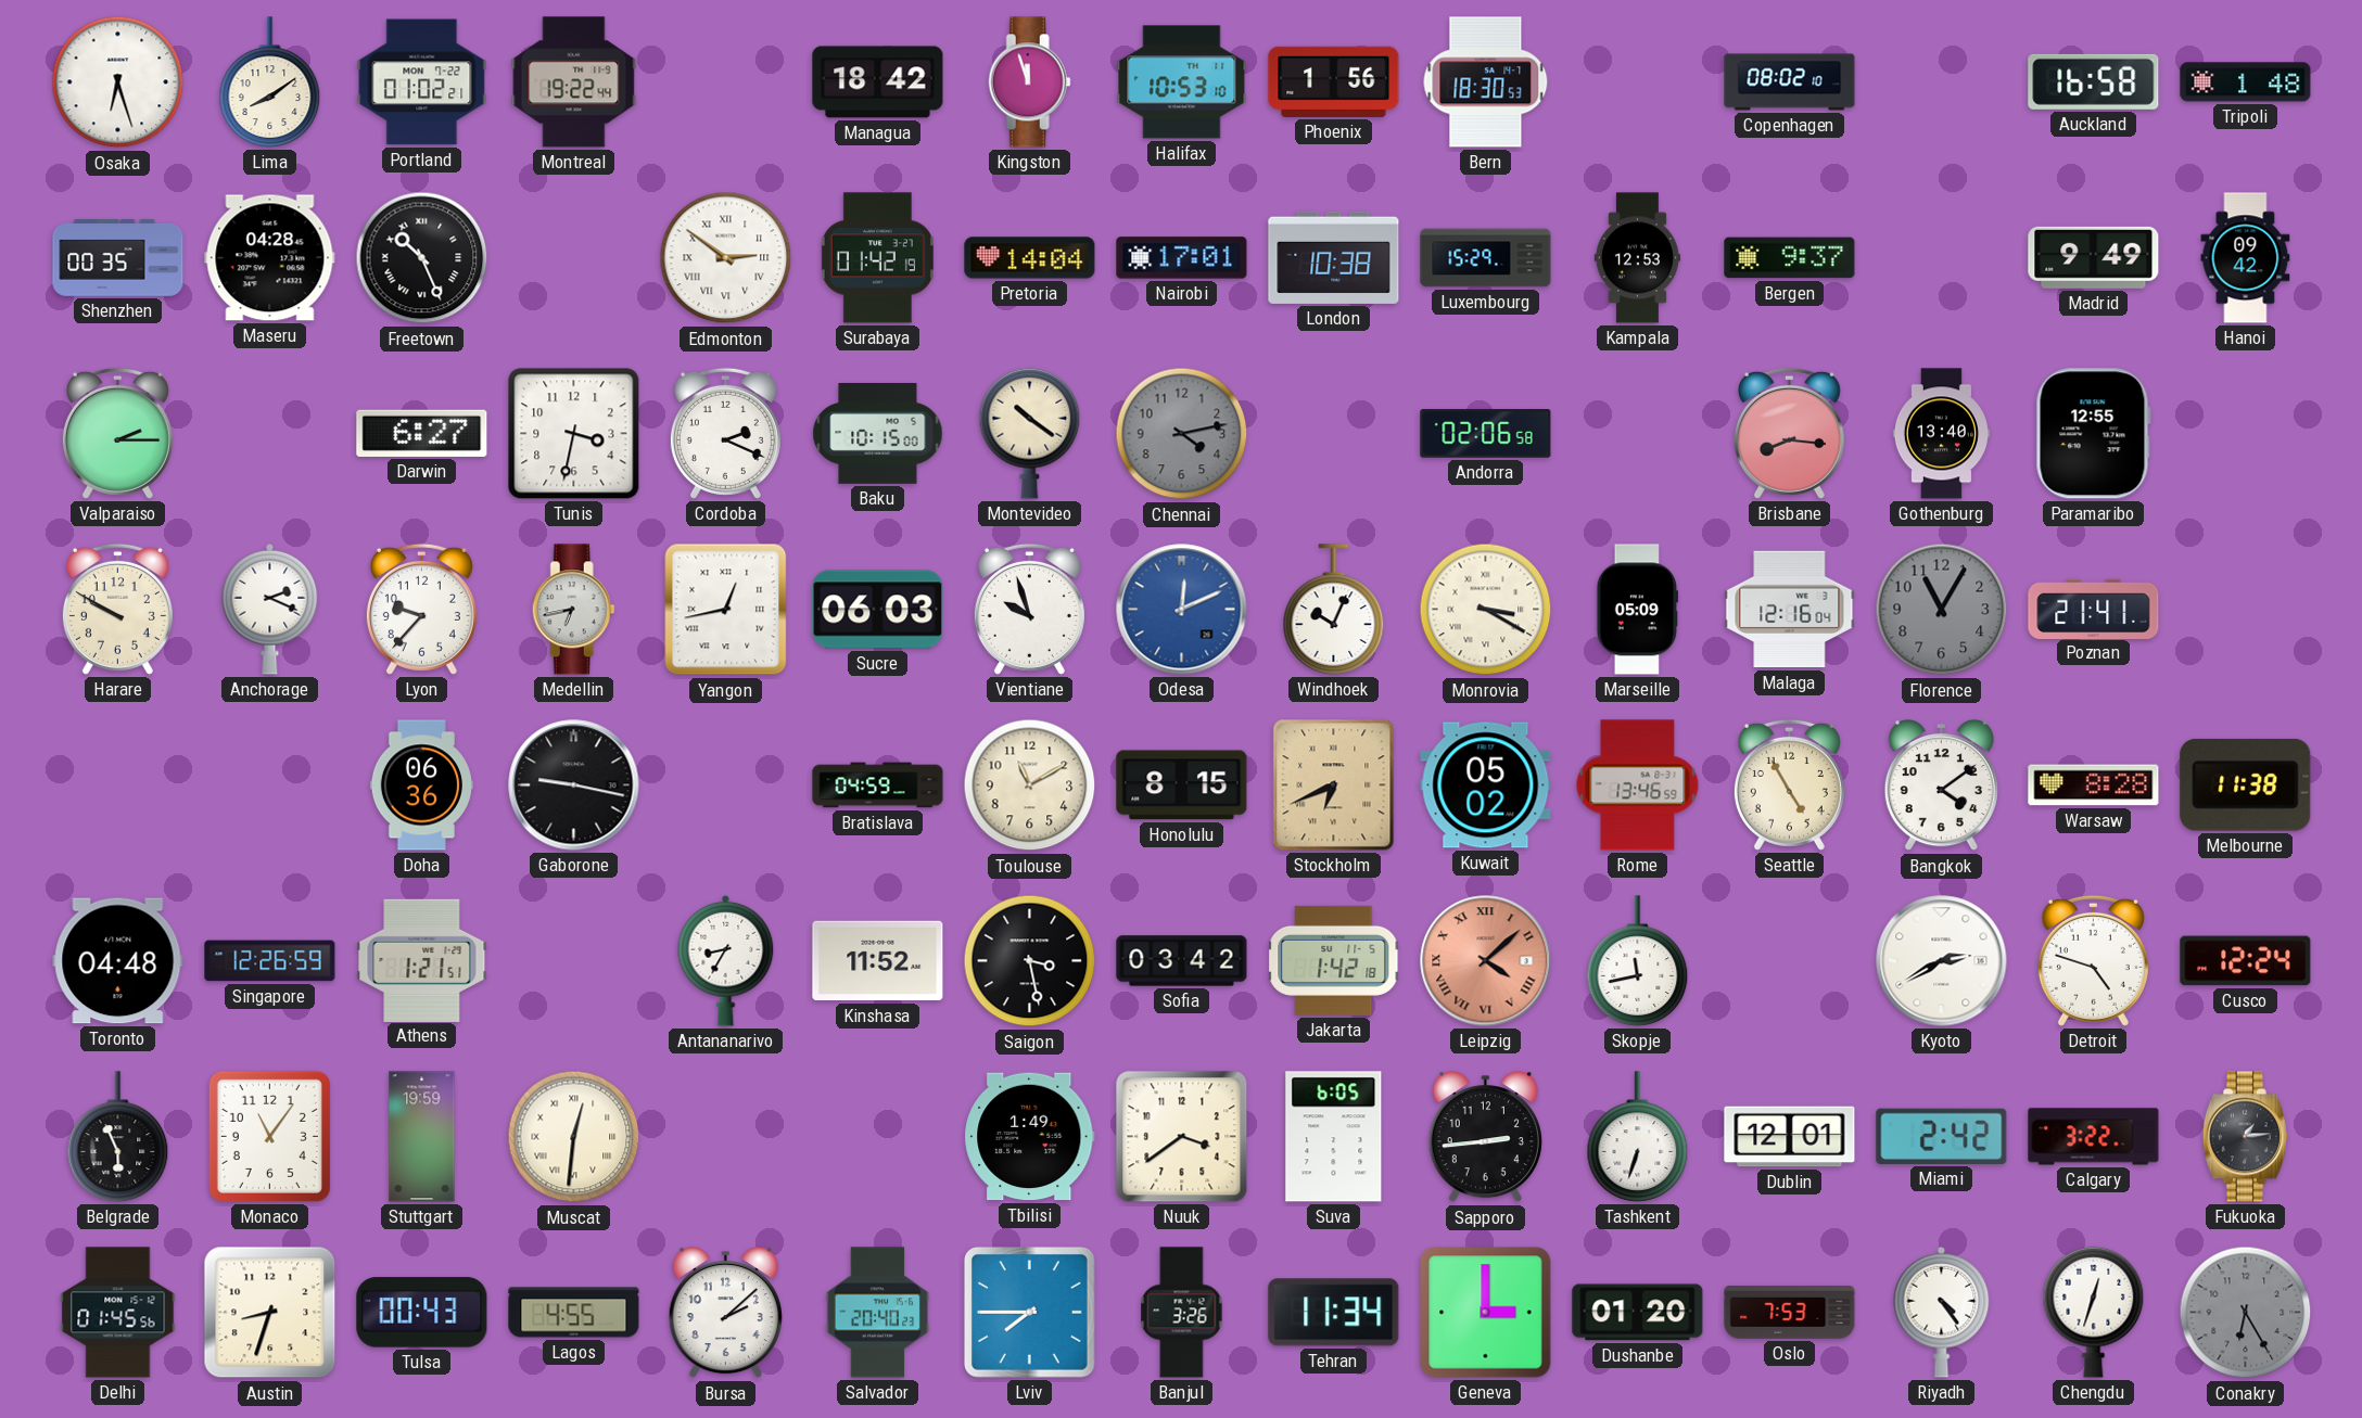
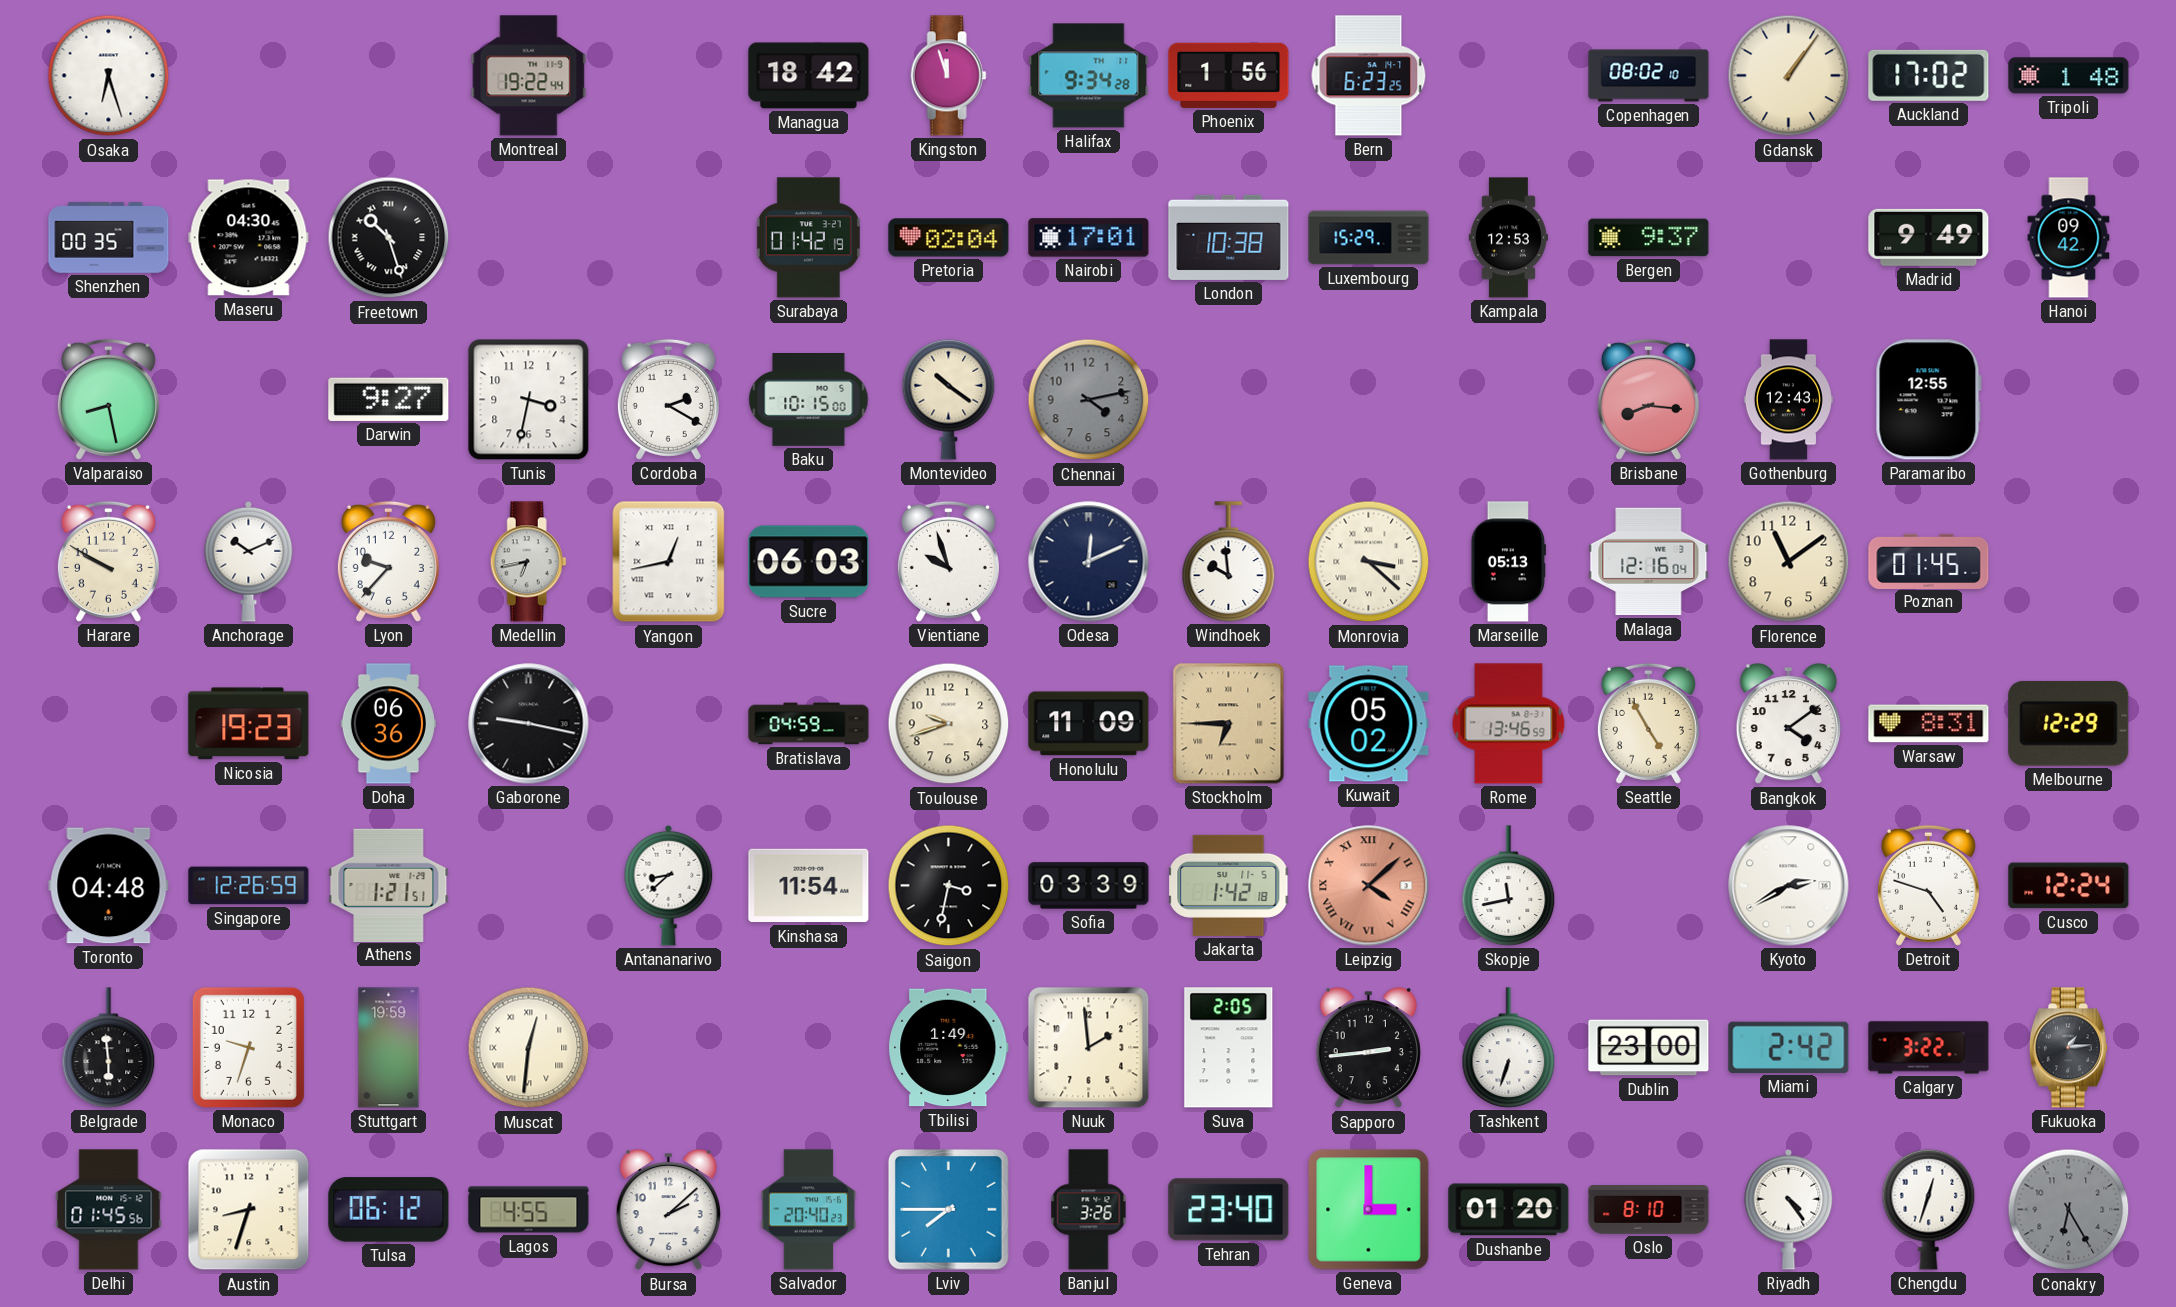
Lima: 8:09 -> none
Portland: 01:02 -> none
Halifax: 10:53 -> 9:34
Bern: 18:30 -> 6:23
Gdansk: none -> 1:06
Auckland: 16:58 -> 17:02
Maseru: 04:28 -> 04:30
Freetown: 10:26 -> 10:27
Edmonton: 2:51 -> none
Pretoria: 14:04 -> 02:04
Valparaiso: 2:15 -> 8:28
Darwin: 6:27 -> 9:27
Cordoba: 2:19 -> 2:20
Andorra: 02:06 -> none
Gothenburg: 13:40 -> 12:43
Anchorage: 2:19 -> 10:11
Odesa dial: blue -> navy
Windhoek: 10:04 -> 9:59
Monrovia: 3:20 -> 3:22
Marseille: 05:09 -> 05:13
Florence: 11:05 -> 11:09
Florence dial: grey -> cream
Poznan: 21:41 -> 01:45
Nicosia: none -> 19:23
Toulouse: 11:10 -> 9:42
Honolulu: 8:15 -> 11:09
Stockholm: 6:41 -> 6:45
Warsaw: 8:28 -> 8:31
Melbourne: 11:38 -> 12:29
Antananarivo: 8:35 -> 8:38
Kinshasa: 11:52 -> 11:54
Saigon: 3:28 -> 3:32
Sofia: 03:42 -> 03:39
Belgrade: 5:56 -> 5:59
Monaco: 11:06 -> 9:33
Nuuk: 3:39 -> 1:59
Suva: 6:05 -> 2:05
Dublin: 12:01 -> 23:00
Tulsa: 00:43 -> 06:12
Tehran: 11:34 -> 23:40
Oslo: 7:53 -> 8:10
